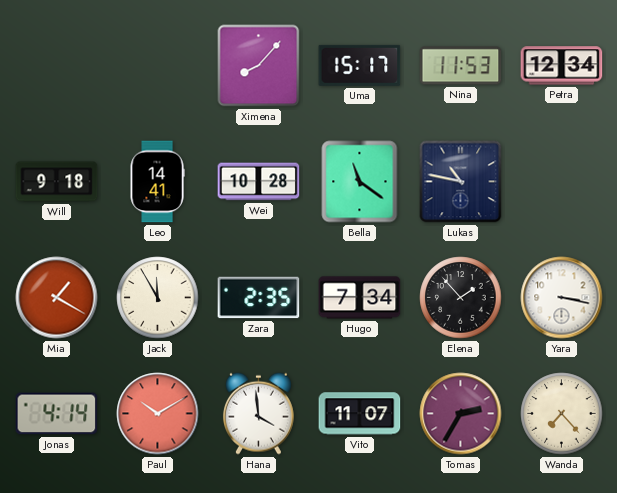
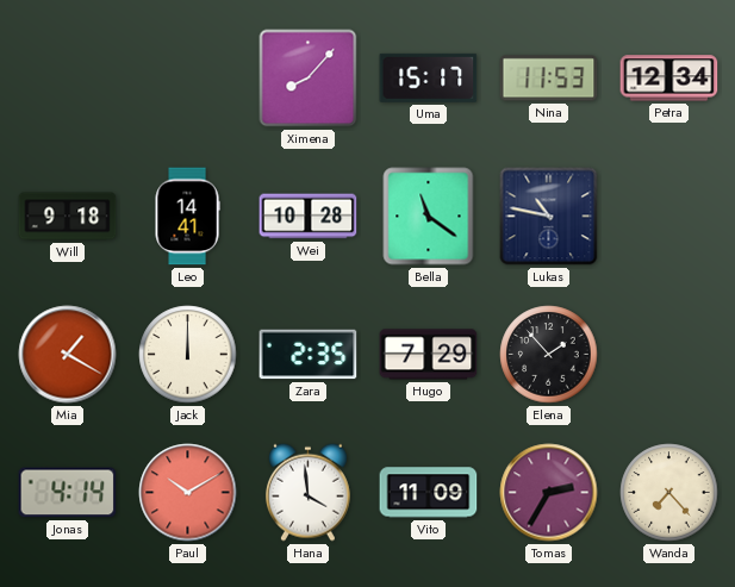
Jack: 11:55 -> 12:00
Hugo: 7:34 -> 7:29
Yara: 3:17 -> none
Vito: 11:07 -> 11:09
